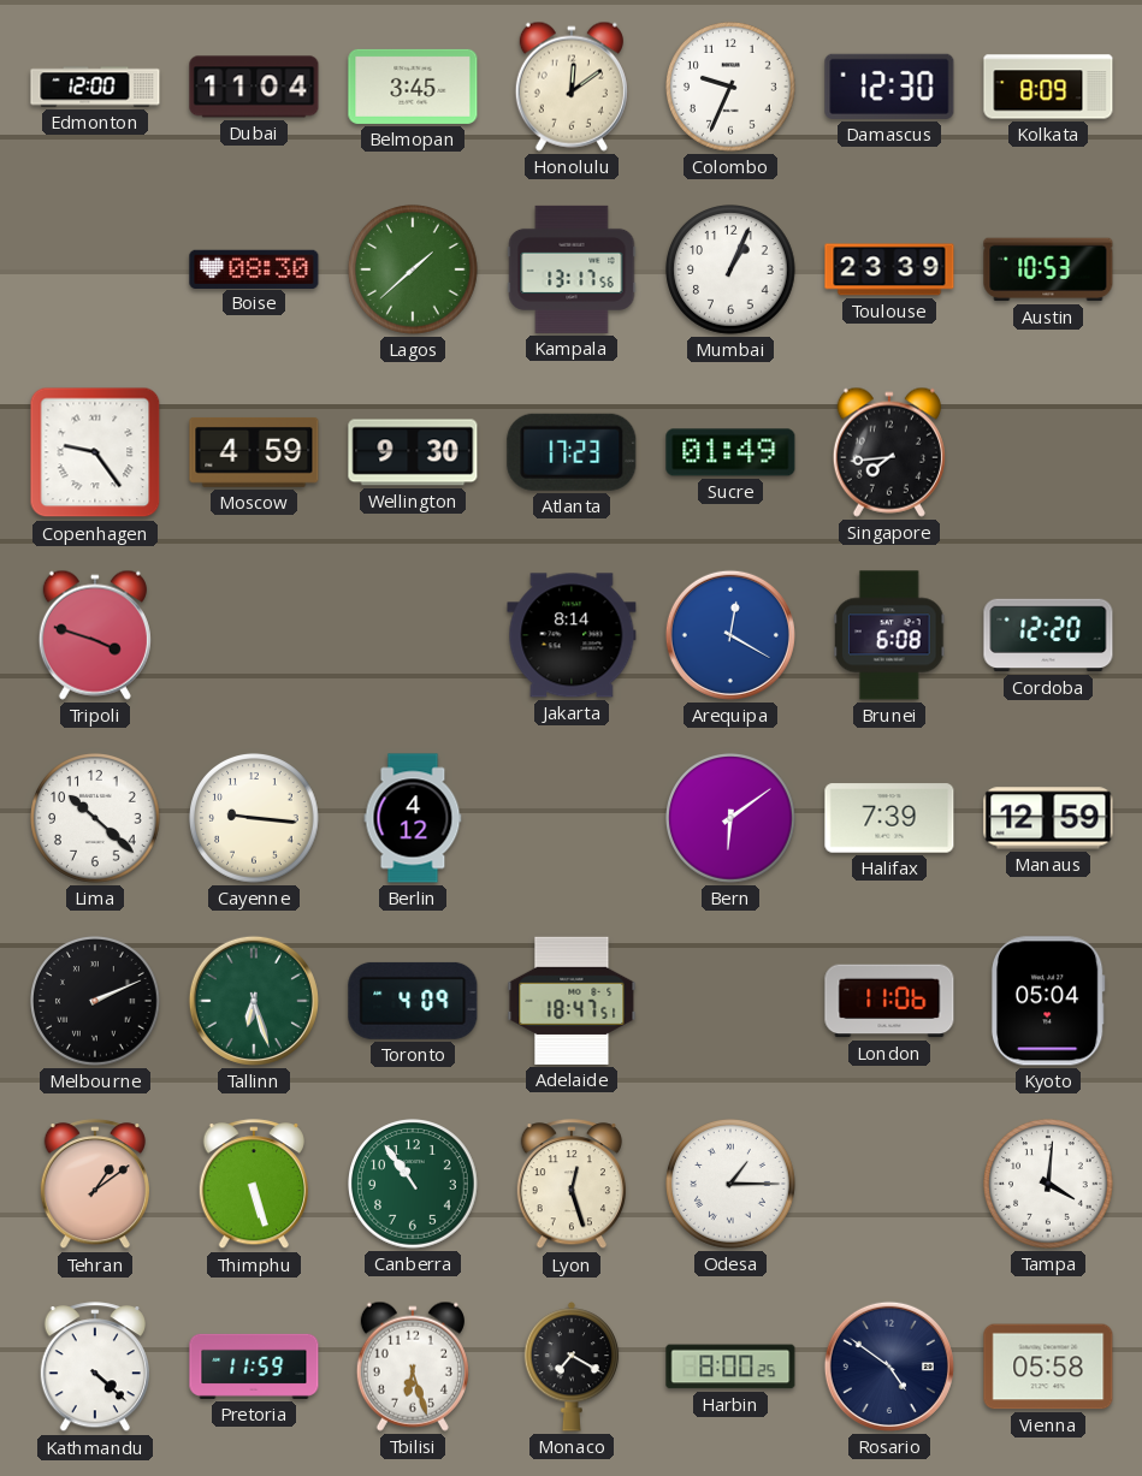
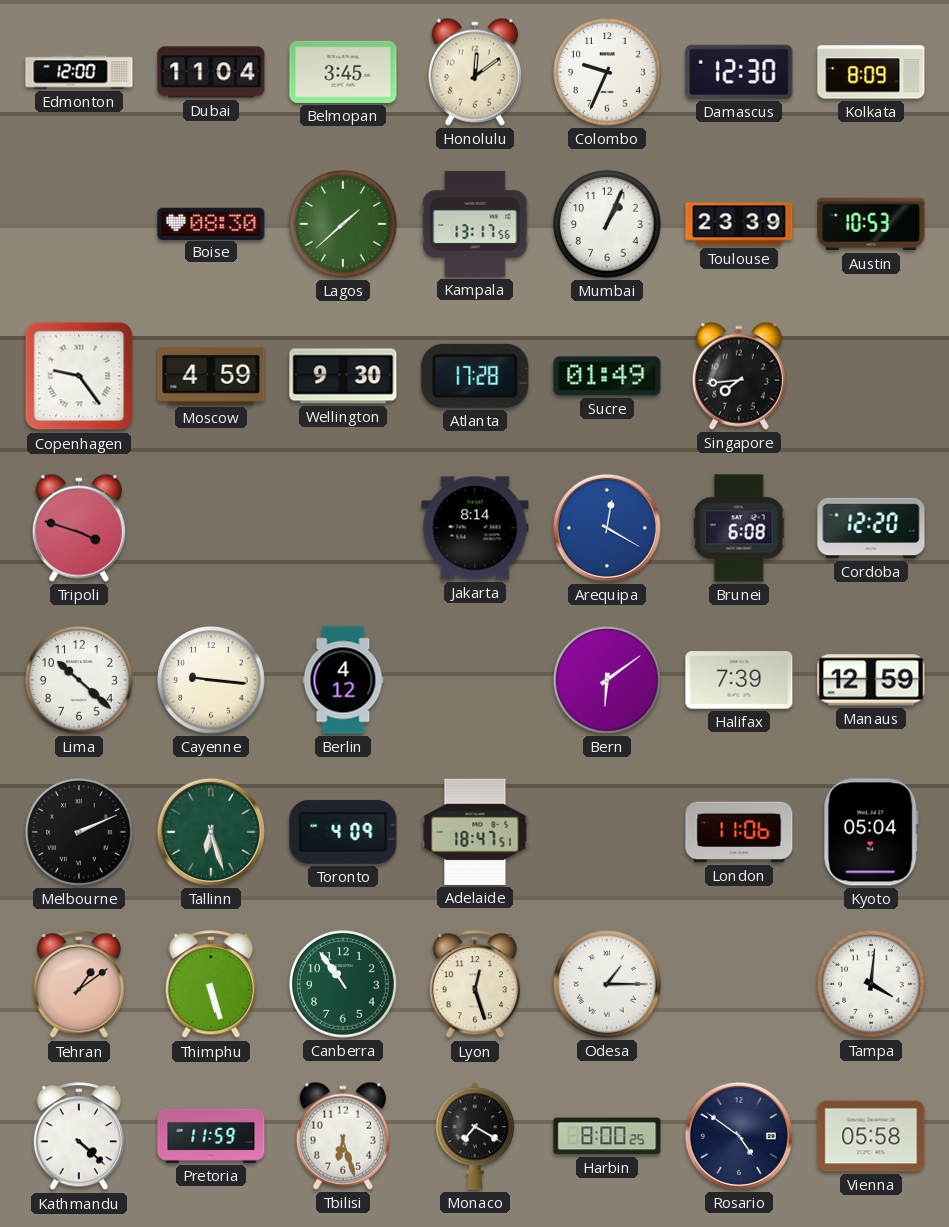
Atlanta: 17:23 -> 17:28
